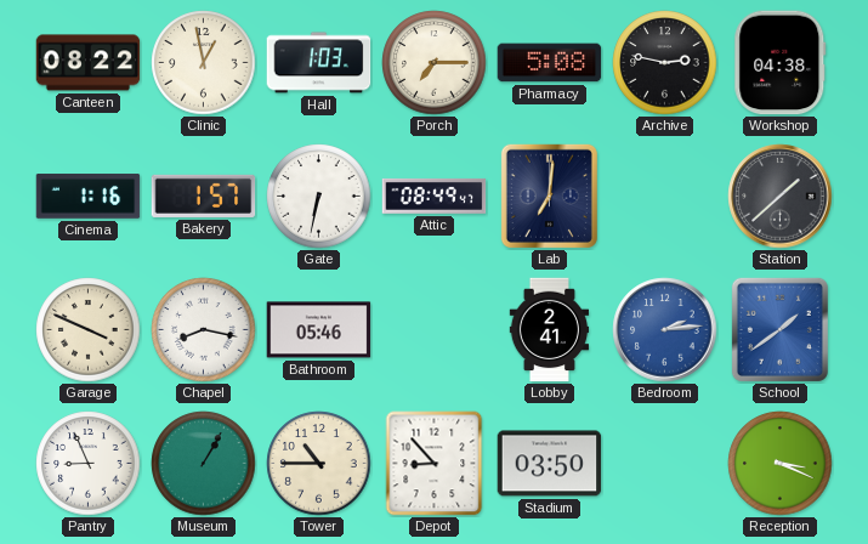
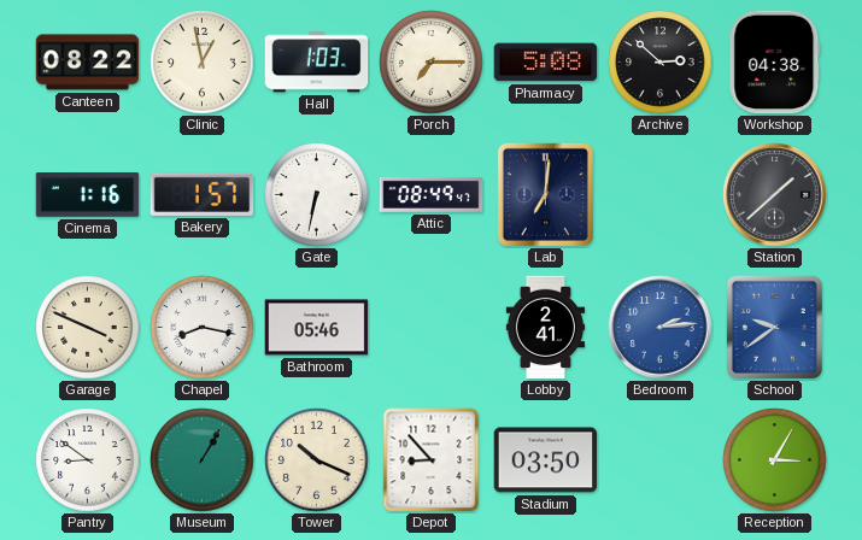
Archive: 2:47 -> 2:52
School: 1:39 -> 9:39
Pantry: 8:56 -> 8:51
Tower: 10:45 -> 10:19
Reception: 3:19 -> 3:05
